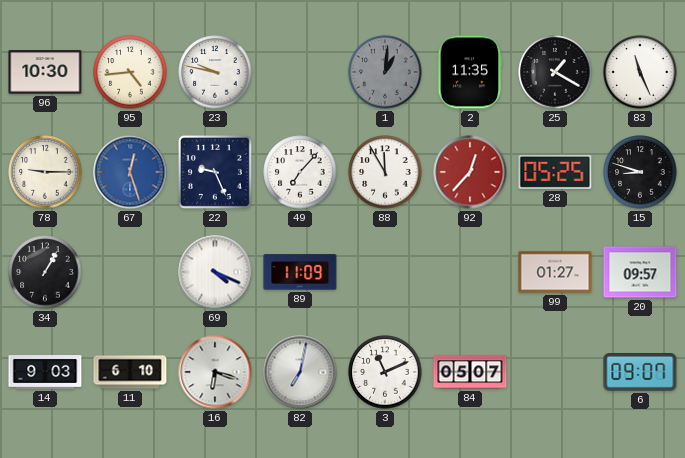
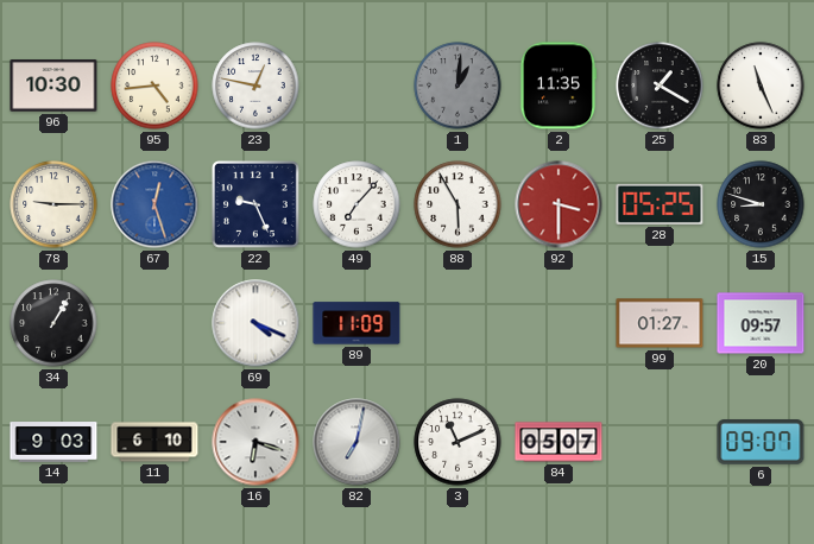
23: 9:47 -> 12:47
88: 11:55 -> 5:55
92: 12:37 -> 3:30
